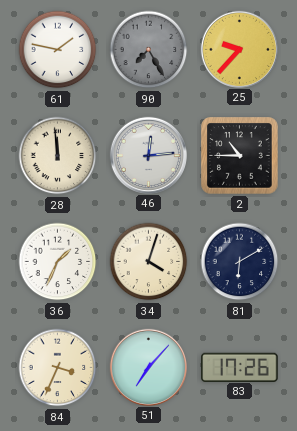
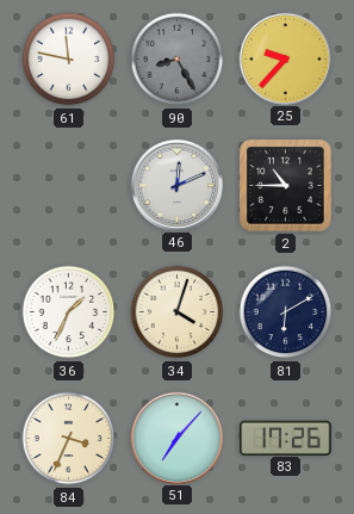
61: 1:47 -> 11:47
90: 7:25 -> 8:25
28: 11:59 -> none
46: 12:14 -> 12:11
